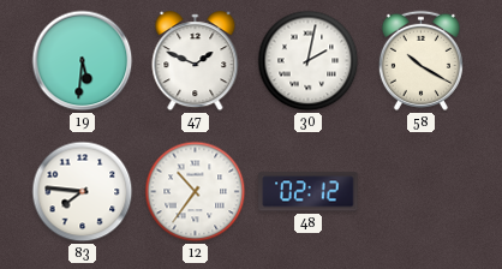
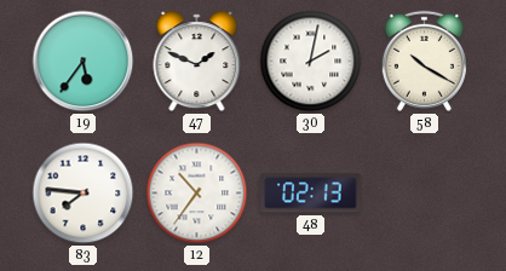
19: 5:31 -> 5:36
48: 02:12 -> 02:13
